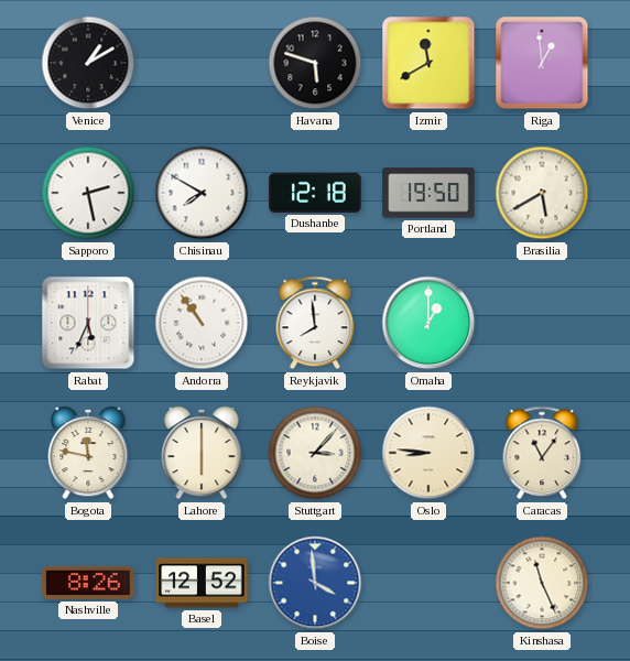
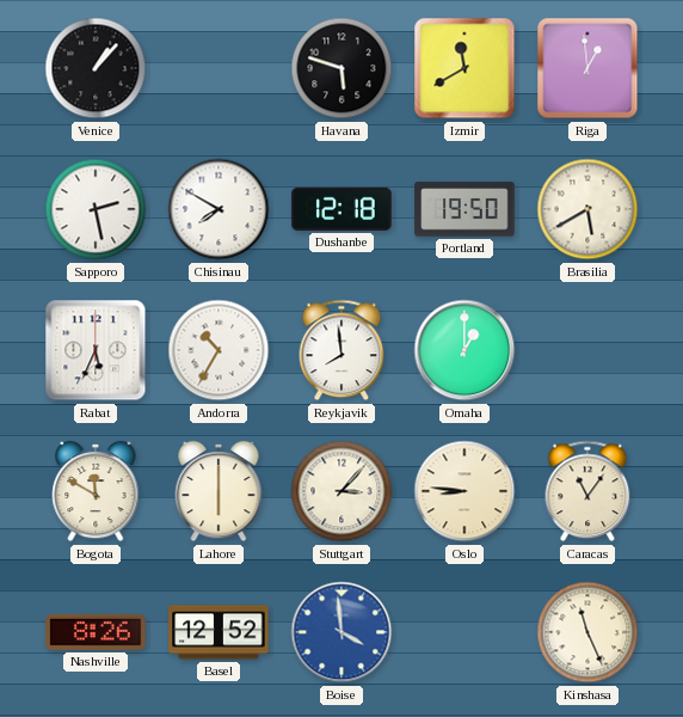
Venice: 1:10 -> 1:07
Andorra: 10:54 -> 10:35
Bogota: 11:47 -> 11:50
